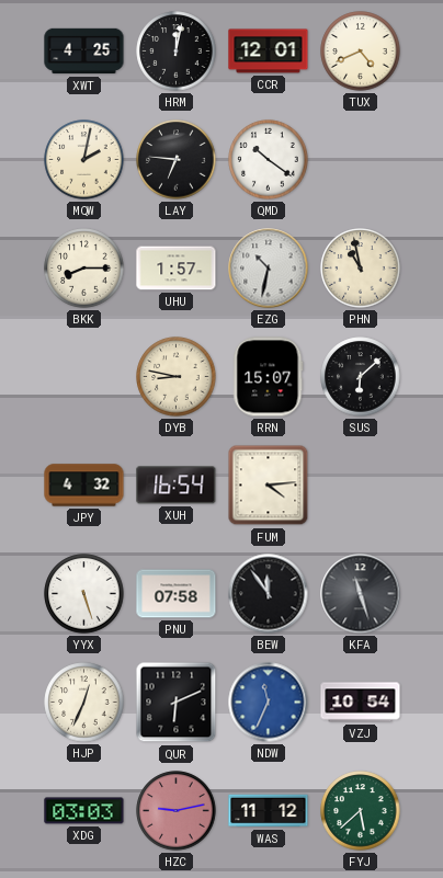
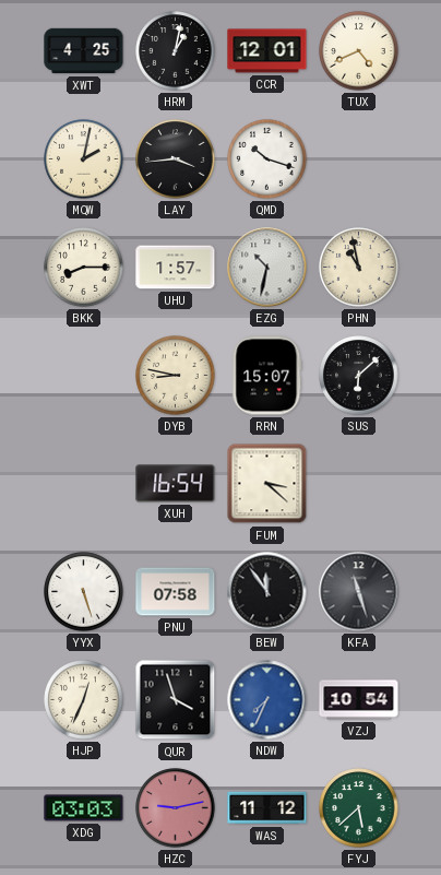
HRM: 12:02 -> 1:02
LAY: 6:46 -> 3:44
QMD: 10:21 -> 10:18
JPY: 4:32 -> none
FUM: 4:14 -> 3:22
QUR: 6:11 -> 3:57
NDW: 11:34 -> 7:34
